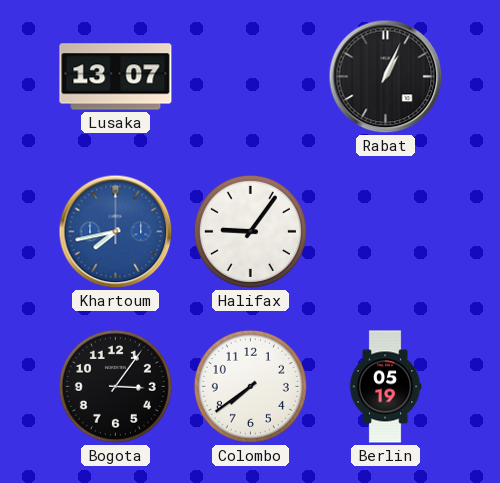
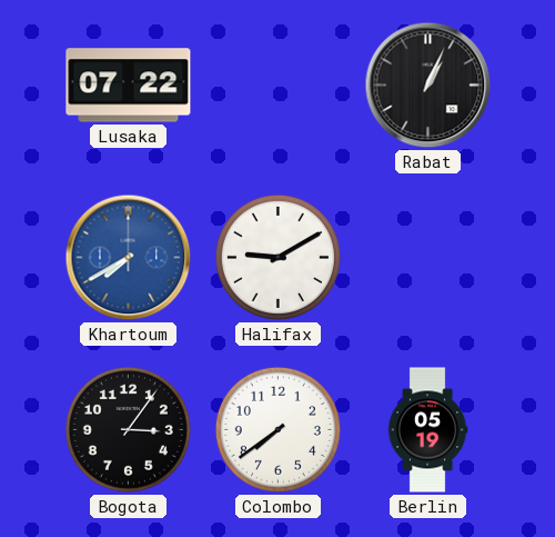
Lusaka: 13:07 -> 07:22
Khartoum: 7:43 -> 7:40
Halifax: 9:06 -> 9:10
